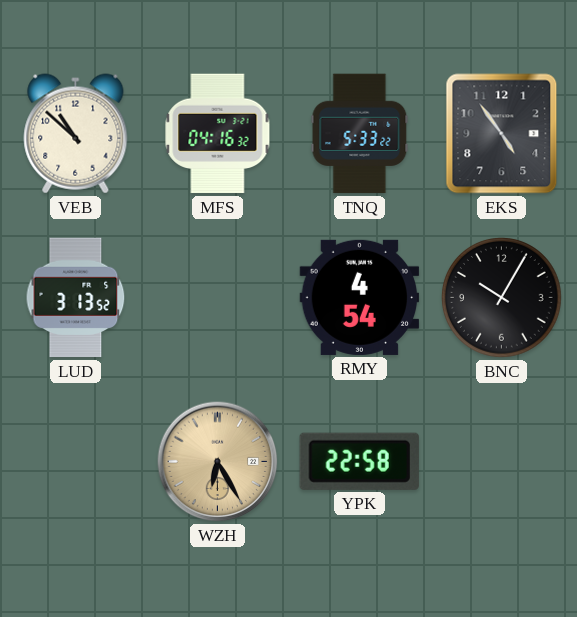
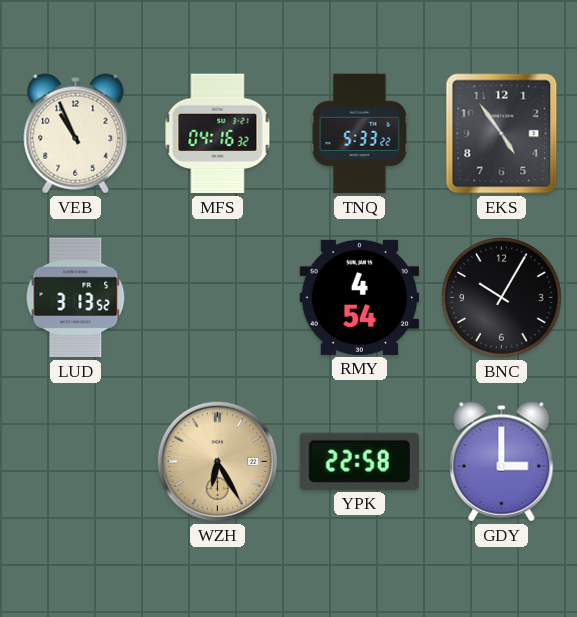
VEB: 10:52 -> 10:56
GDY: none -> 3:00
